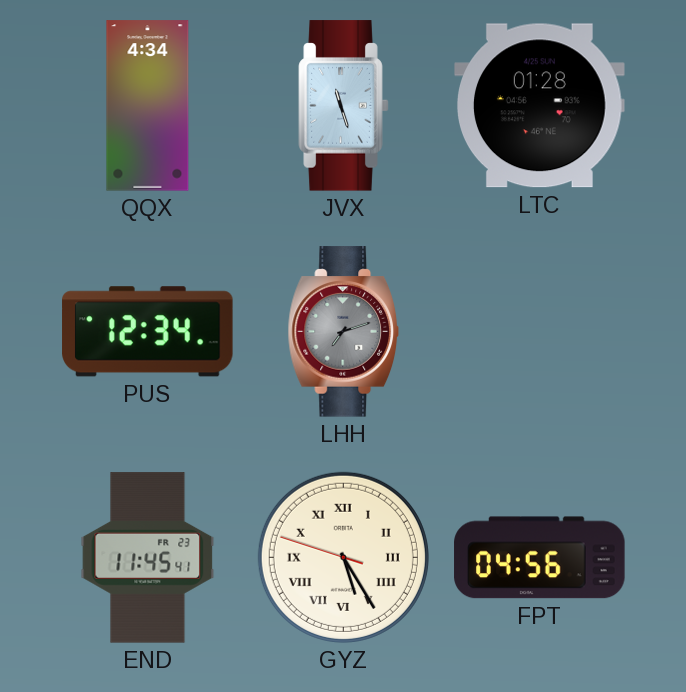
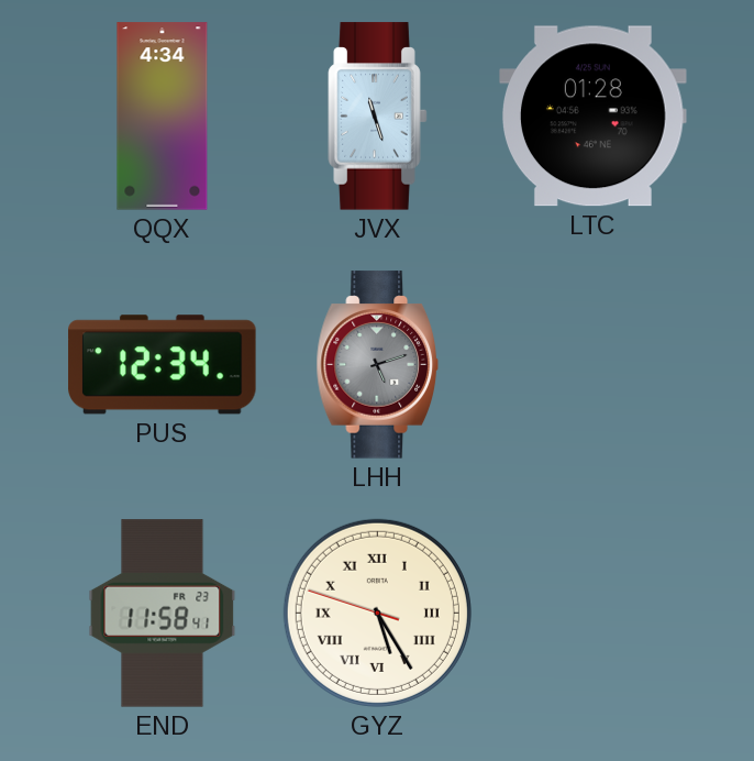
LHH: 7:12 -> 5:12
END: 11:45 -> 11:58
FPT: 04:56 -> none
